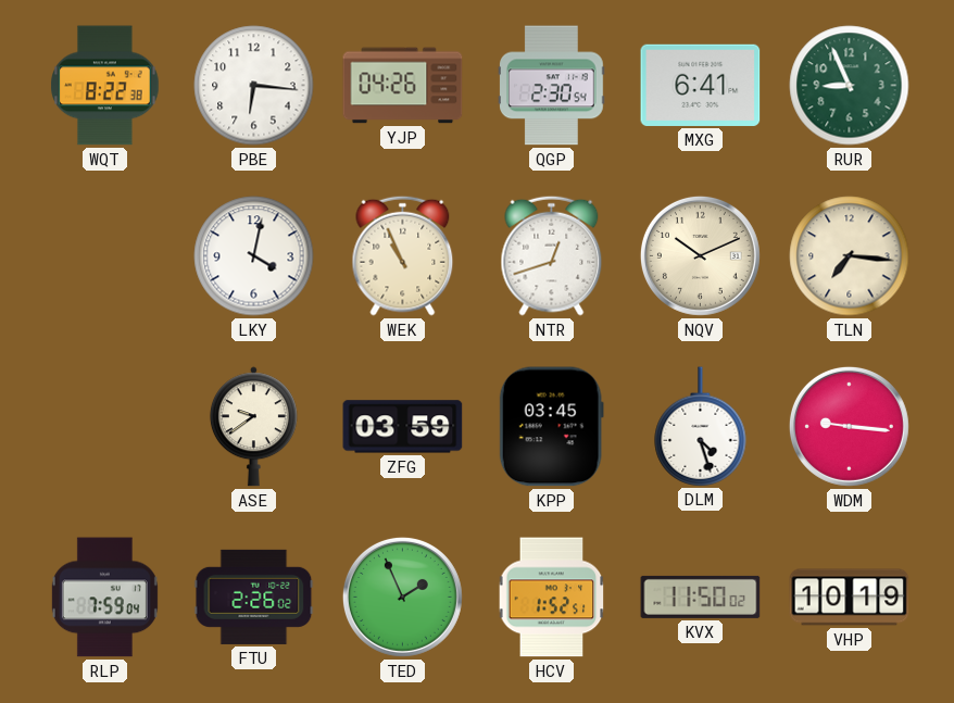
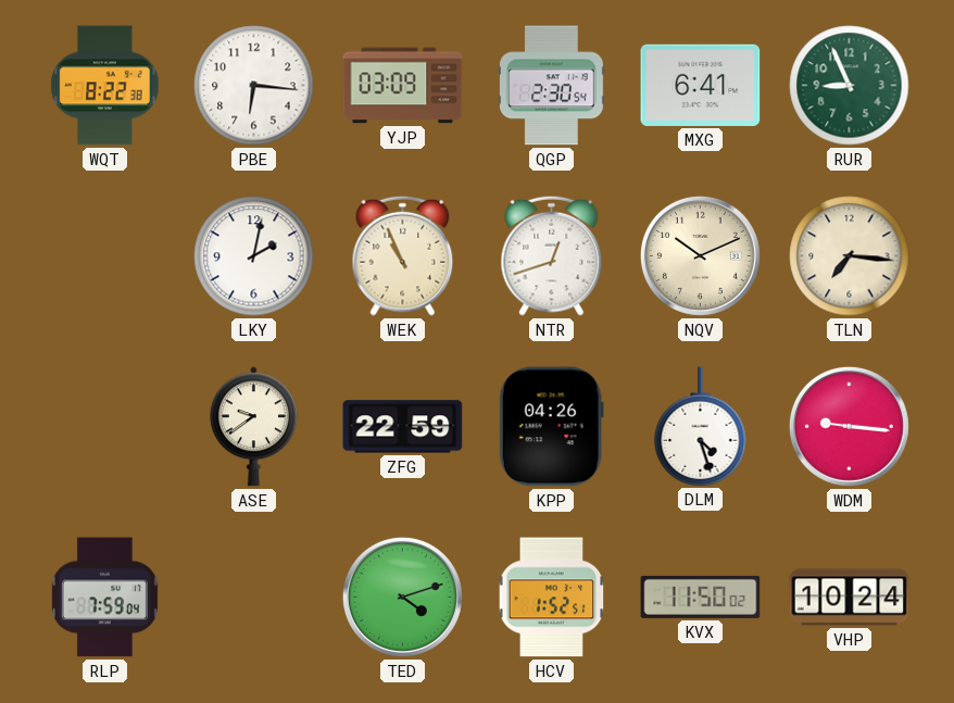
YJP: 04:26 -> 03:09
LKY: 4:02 -> 2:02
ZFG: 03:59 -> 22:59
KPP: 03:45 -> 04:26
FTU: 2:26 -> none
TED: 1:56 -> 4:12
VHP: 10:19 -> 10:24
